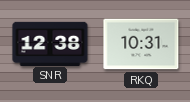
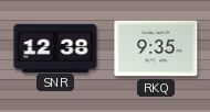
RKQ: 10:31 -> 9:35
